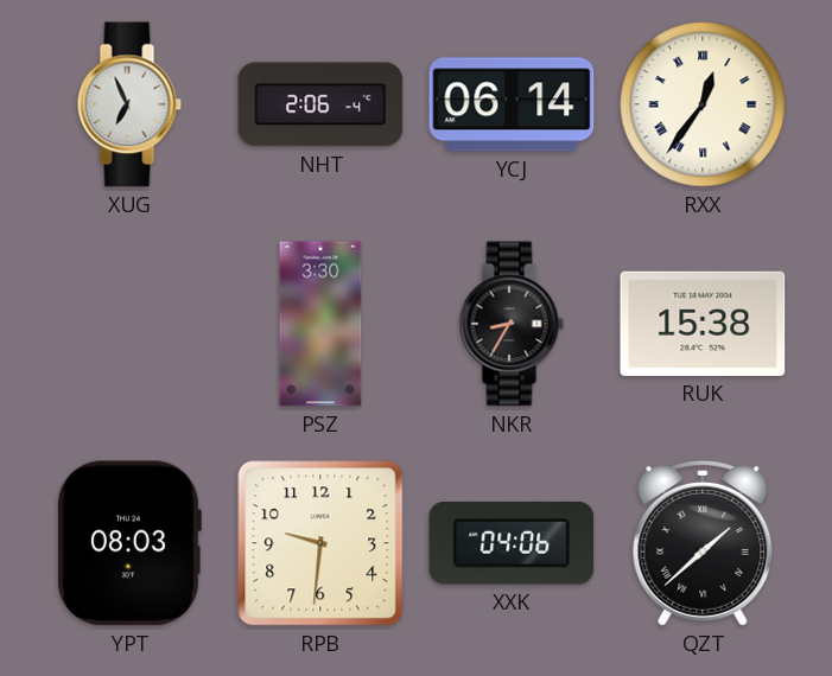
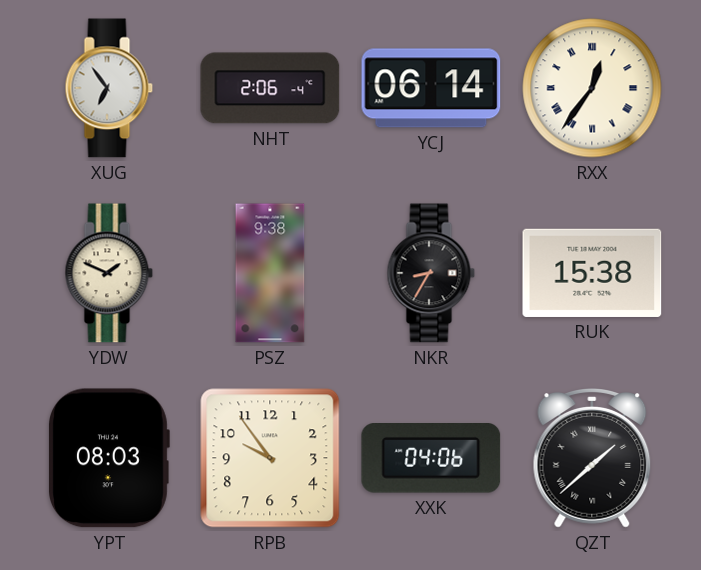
XUG: 6:56 -> 6:54
YDW: none -> 1:49
PSZ: 3:30 -> 9:38
RPB: 9:31 -> 9:54
